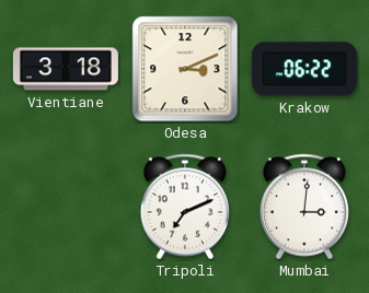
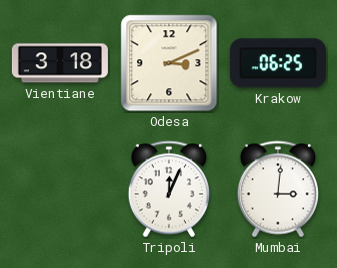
Krakow: 06:22 -> 06:25
Tripoli: 7:11 -> 12:04
